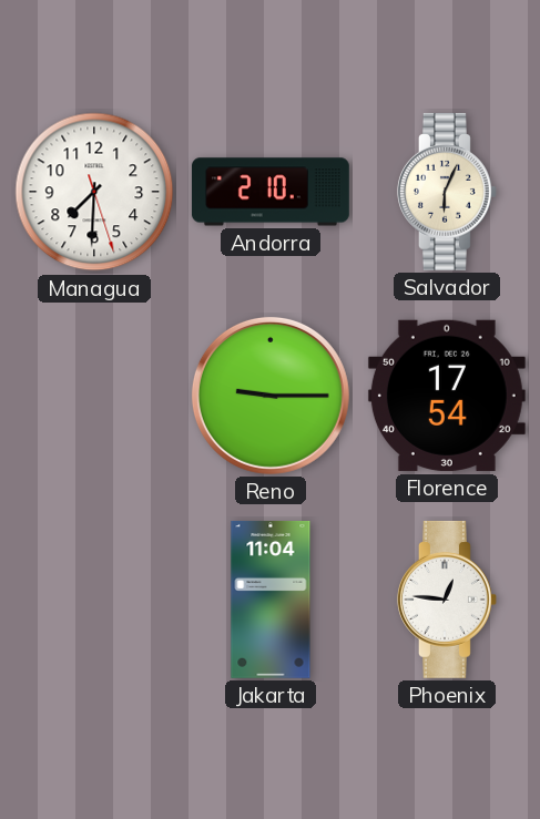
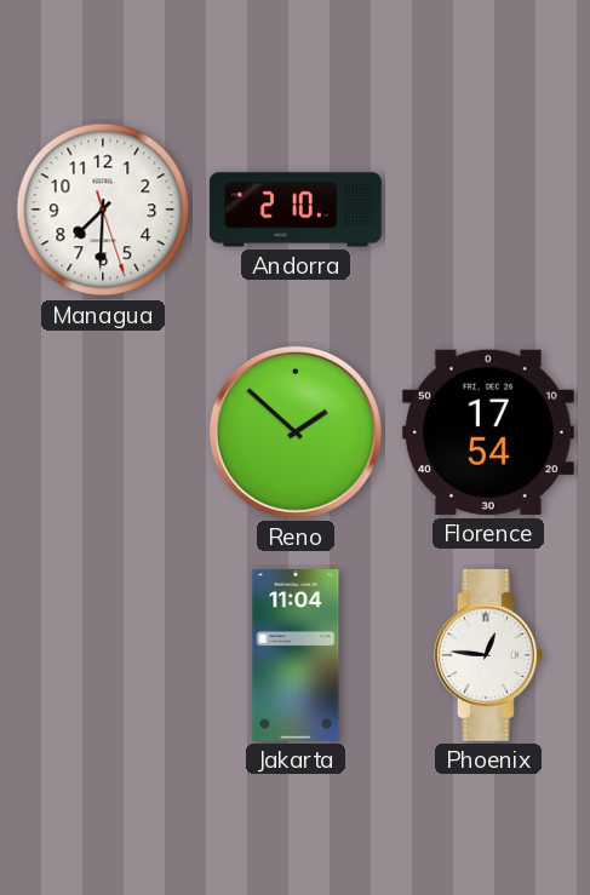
Salvador: 6:04 -> none
Reno: 9:15 -> 1:52
